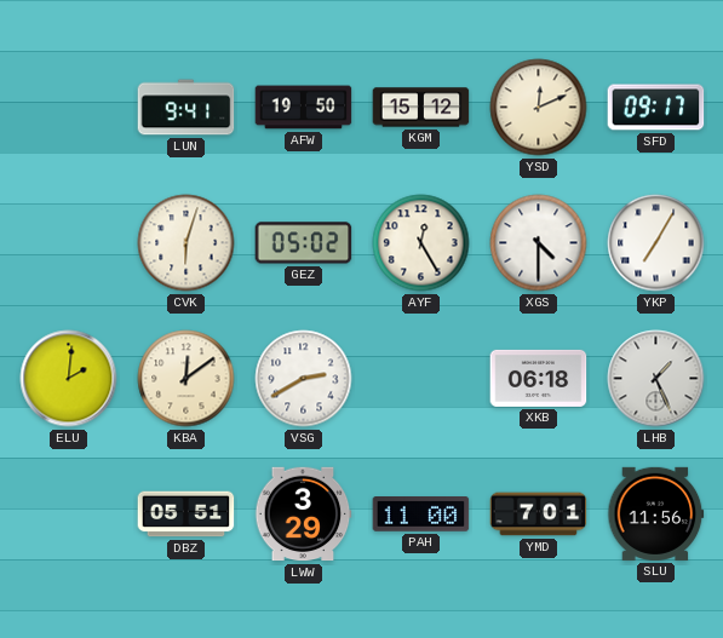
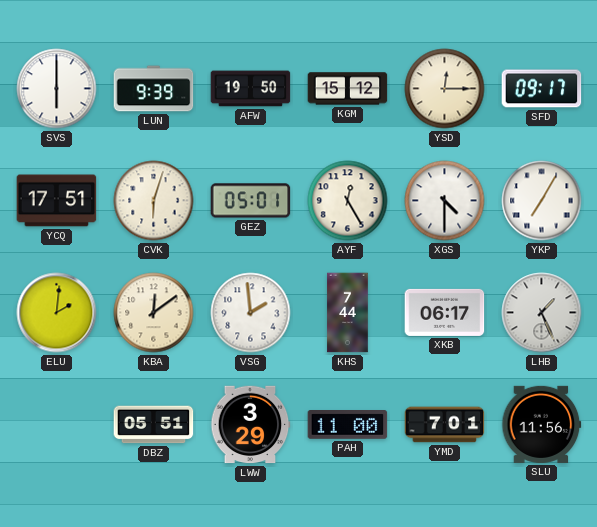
SVS: none -> 6:00
LUN: 9:41 -> 9:39
YSD: 12:11 -> 12:15
YCQ: none -> 17:51
GEZ: 05:02 -> 05:01
VSG: 2:40 -> 1:59
KHS: none -> 7:44
XKB: 06:18 -> 06:17
